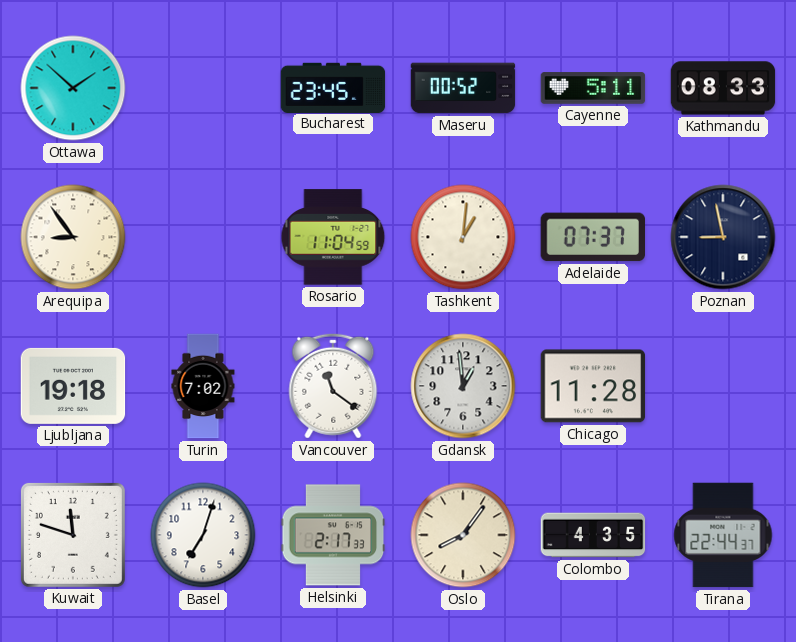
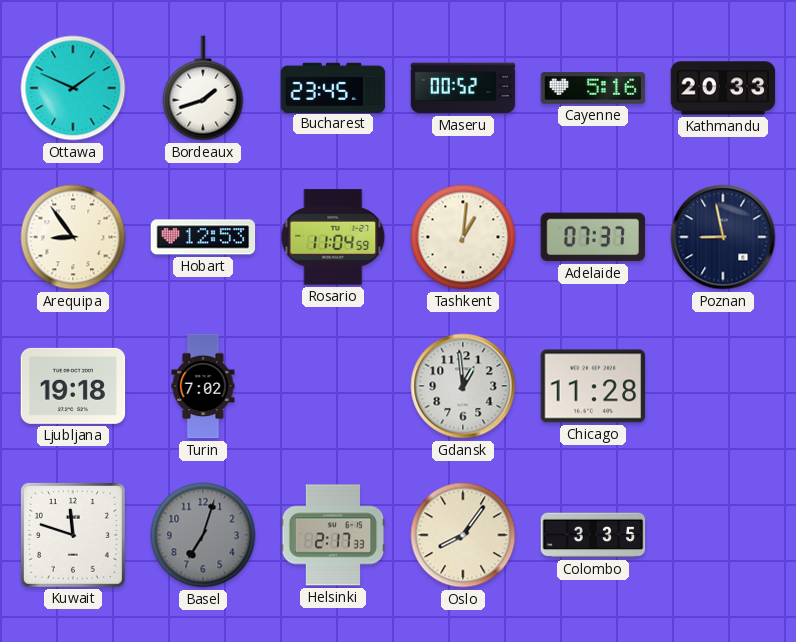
Ottawa: 1:52 -> 1:49
Bordeaux: none -> 1:42
Cayenne: 5:11 -> 5:16
Kathmandu: 08:33 -> 20:33
Hobart: none -> 12:53
Vancouver: 11:21 -> none
Basel dial: white -> grey
Colombo: 4:35 -> 3:35
Tirana: 22:44 -> none
